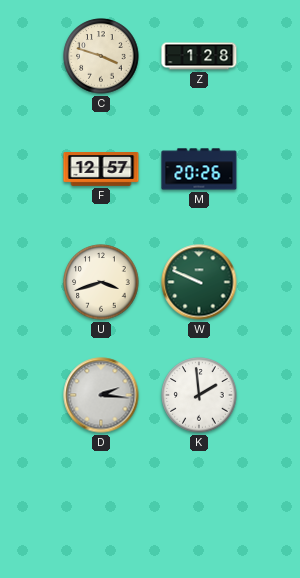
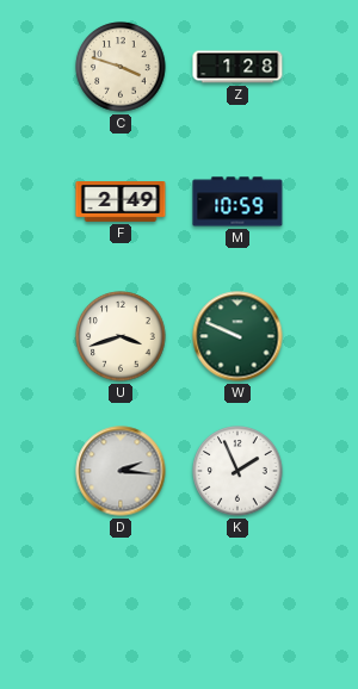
F: 12:57 -> 2:49
M: 20:26 -> 10:59
K: 1:59 -> 1:56
